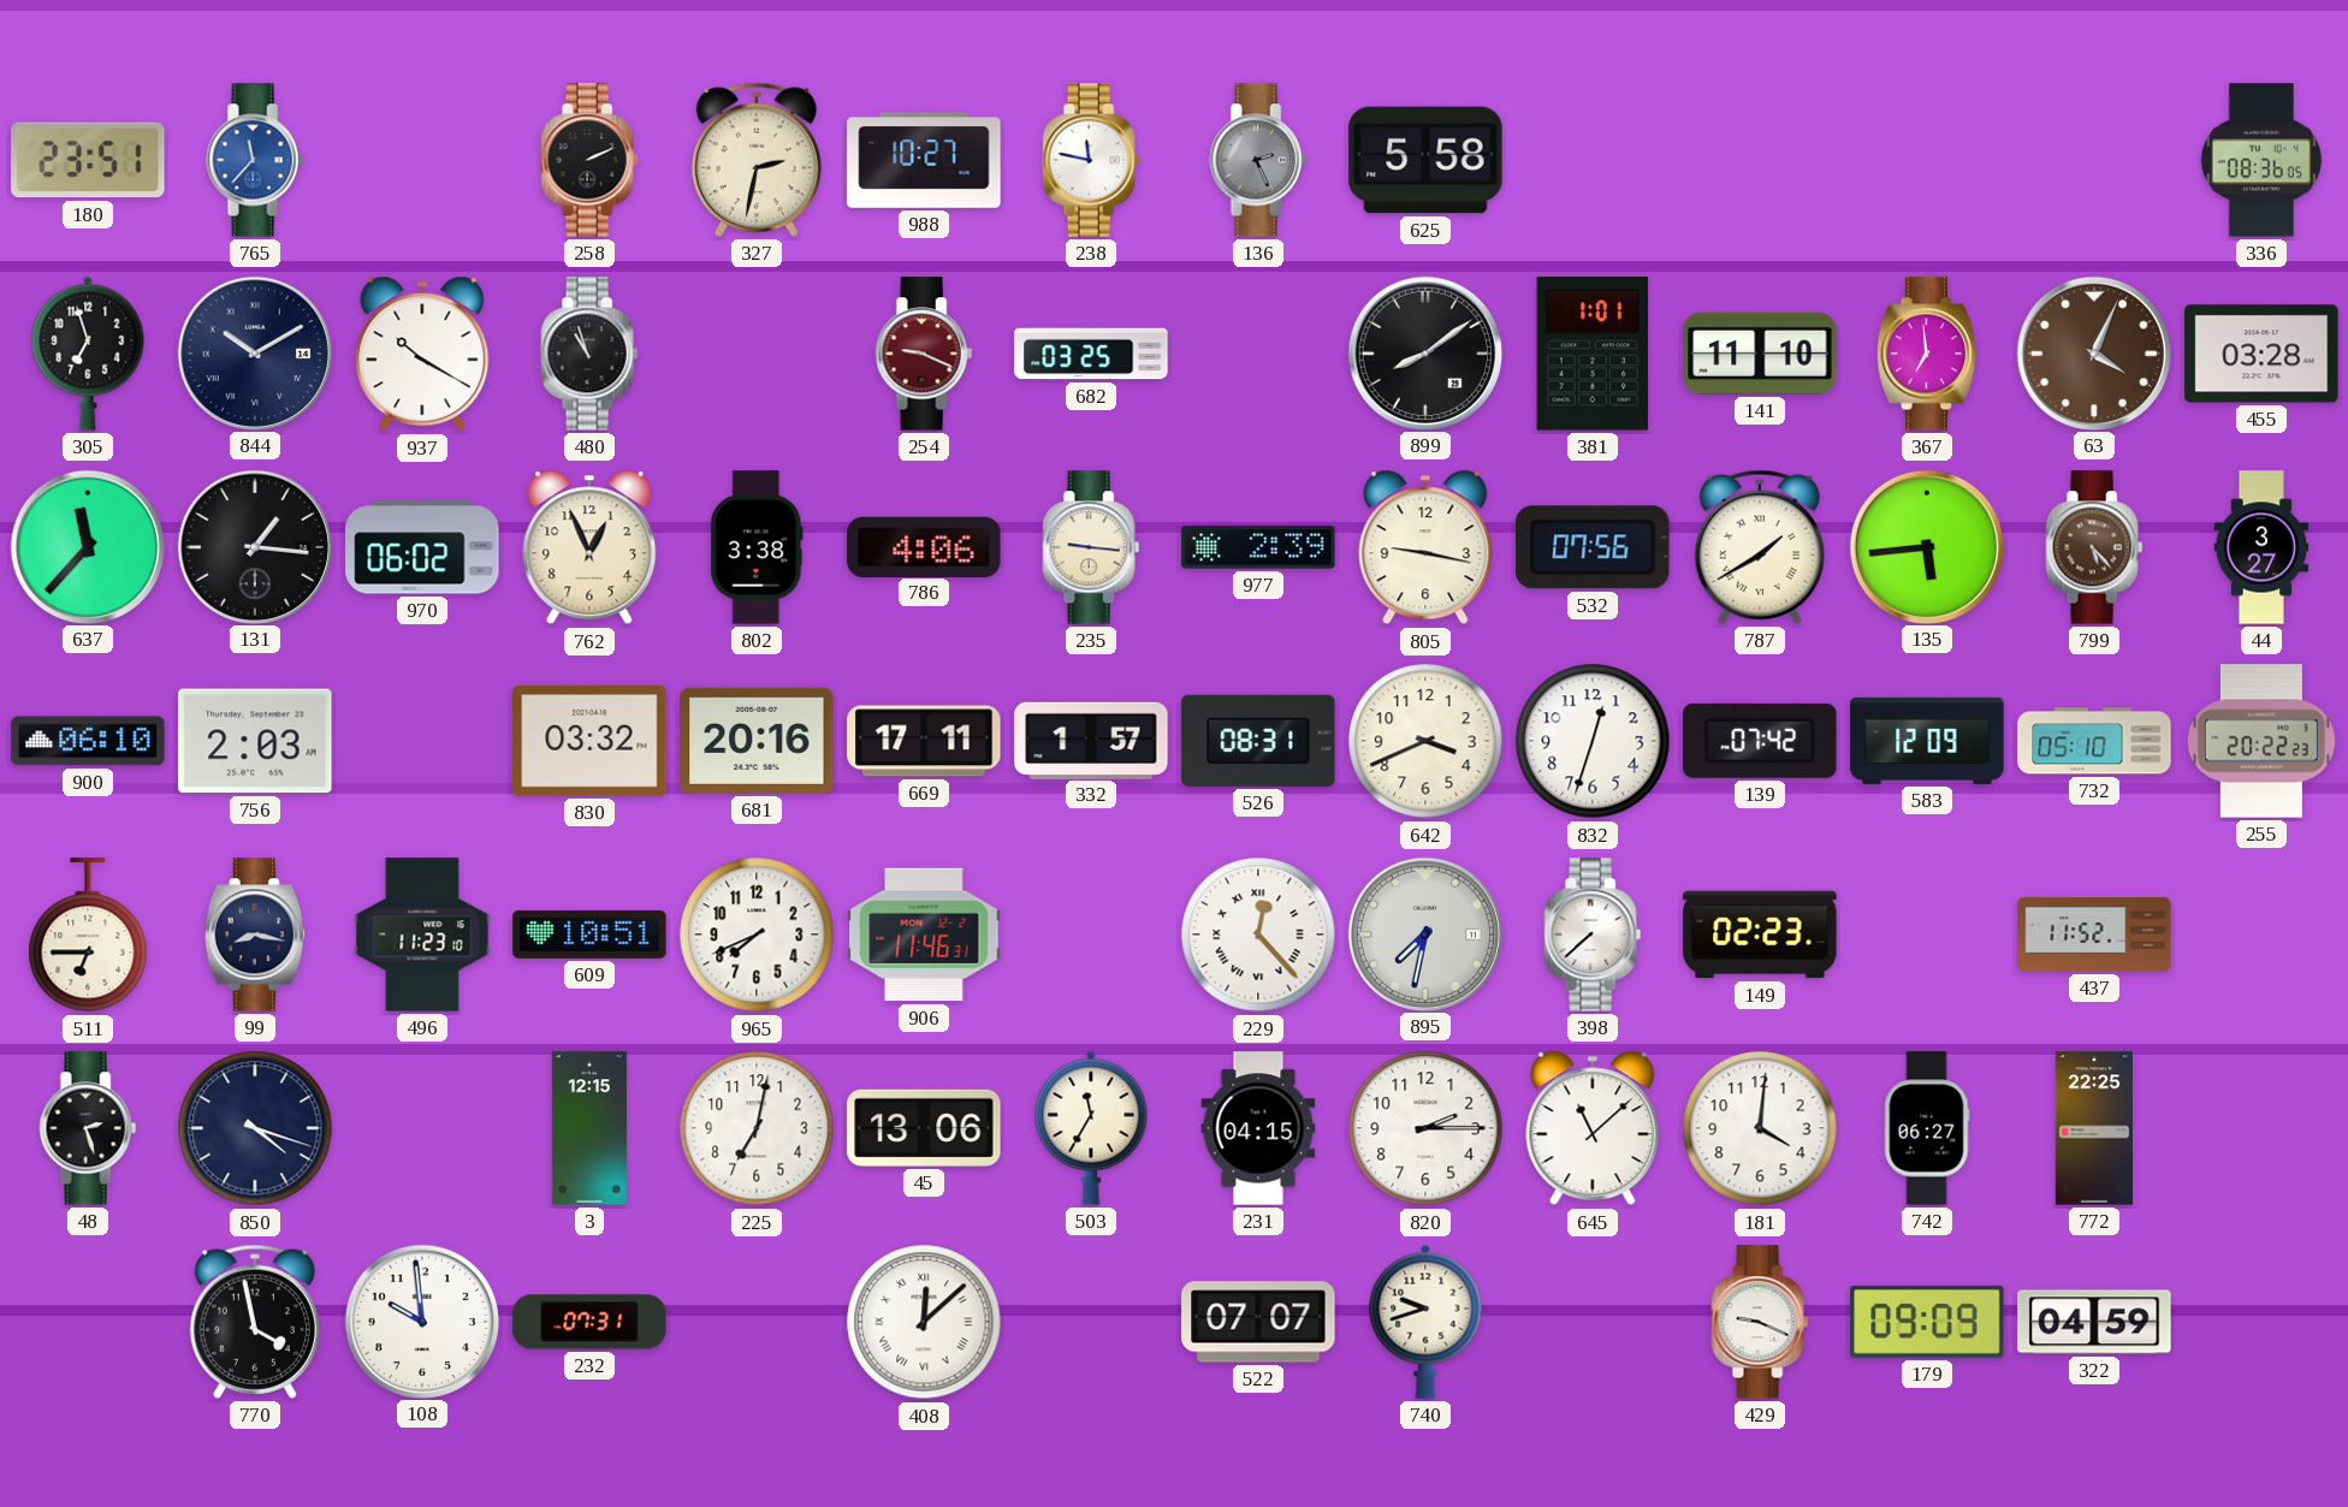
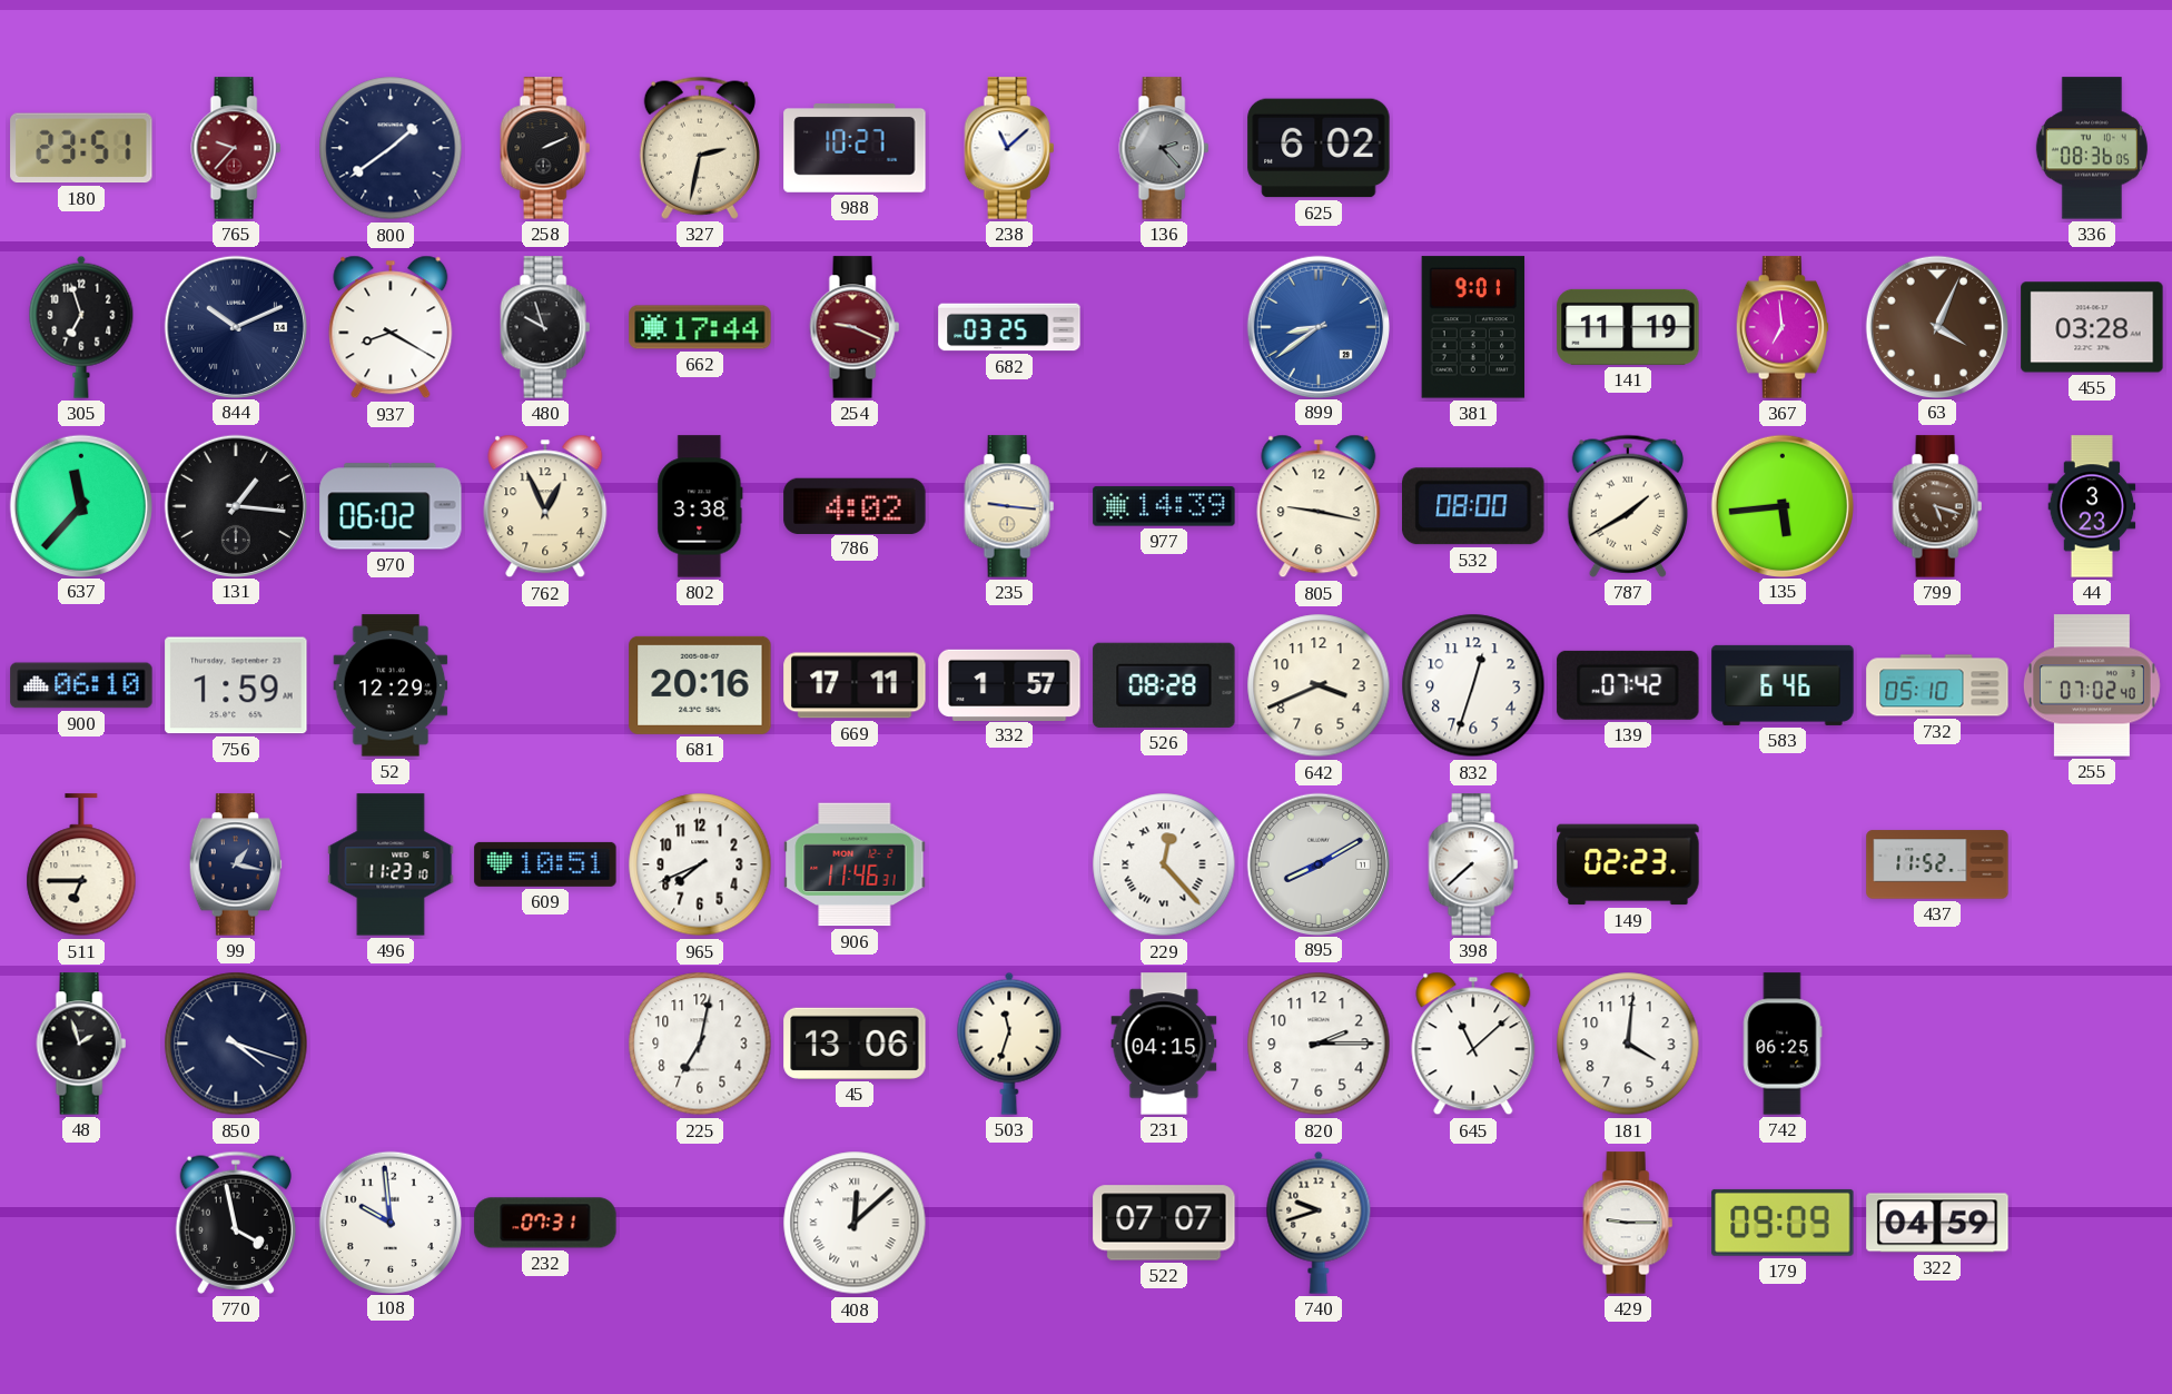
765: 11:37 -> 9:37
765 dial: blue -> burgundy
800: none -> 1:39
238: 11:47 -> 11:08
136: 2:26 -> 2:23
625: 5:58 -> 6:02
844: 10:10 -> 10:11
937: 10:20 -> 8:20
480: 10:57 -> 9:57
662: none -> 17:44
899: 8:09 -> 8:39
899 dial: black -> blue
381: 1:01 -> 9:01
141: 11:10 -> 11:19
786: 4:06 -> 4:02
977: 2:39 -> 14:39
532: 07:56 -> 08:00
799: 5:23 -> 5:18
44: 3:27 -> 3:23
756: 2:03 -> 1:59
52: none -> 12:29
830: 03:32 -> none
526: 08:31 -> 08:28
583: 12:09 -> 6:46
255: 20:22 -> 07:02
99: 8:17 -> 1:17
895: 7:32 -> 8:10
48: 2:27 -> 1:57
3: 12:15 -> none
503: 11:35 -> 11:33
742: 06:27 -> 06:25
772: 22:25 -> none
429: 9:19 -> 9:15
